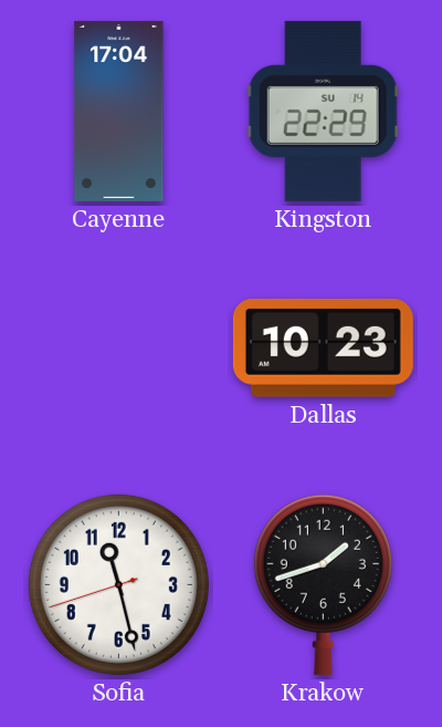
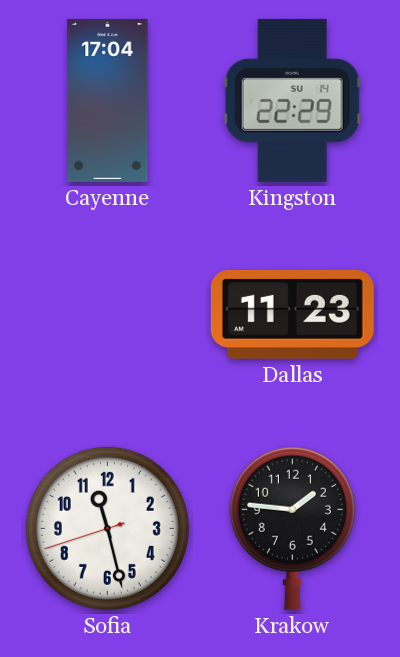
Dallas: 10:23 -> 11:23
Krakow: 1:42 -> 1:46
